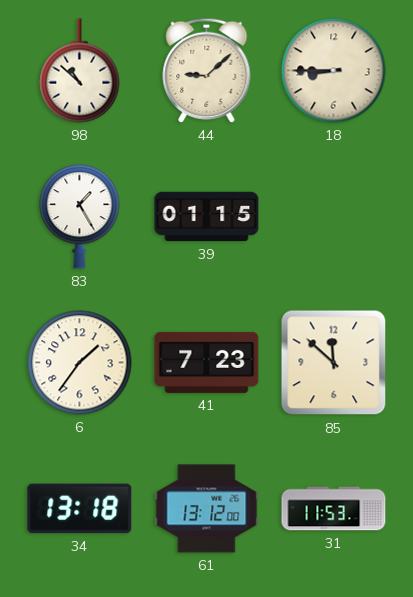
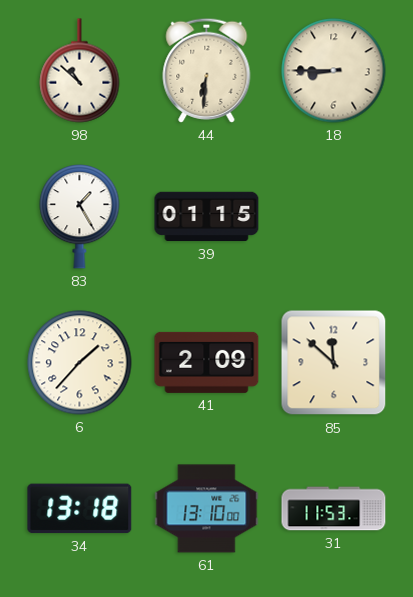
44: 9:08 -> 6:31
6: 1:36 -> 1:37
41: 7:23 -> 2:09
61: 13:12 -> 13:10
